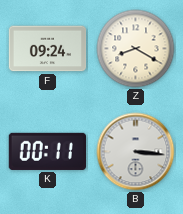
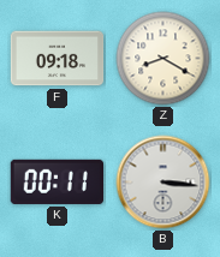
F: 09:24 -> 09:18
